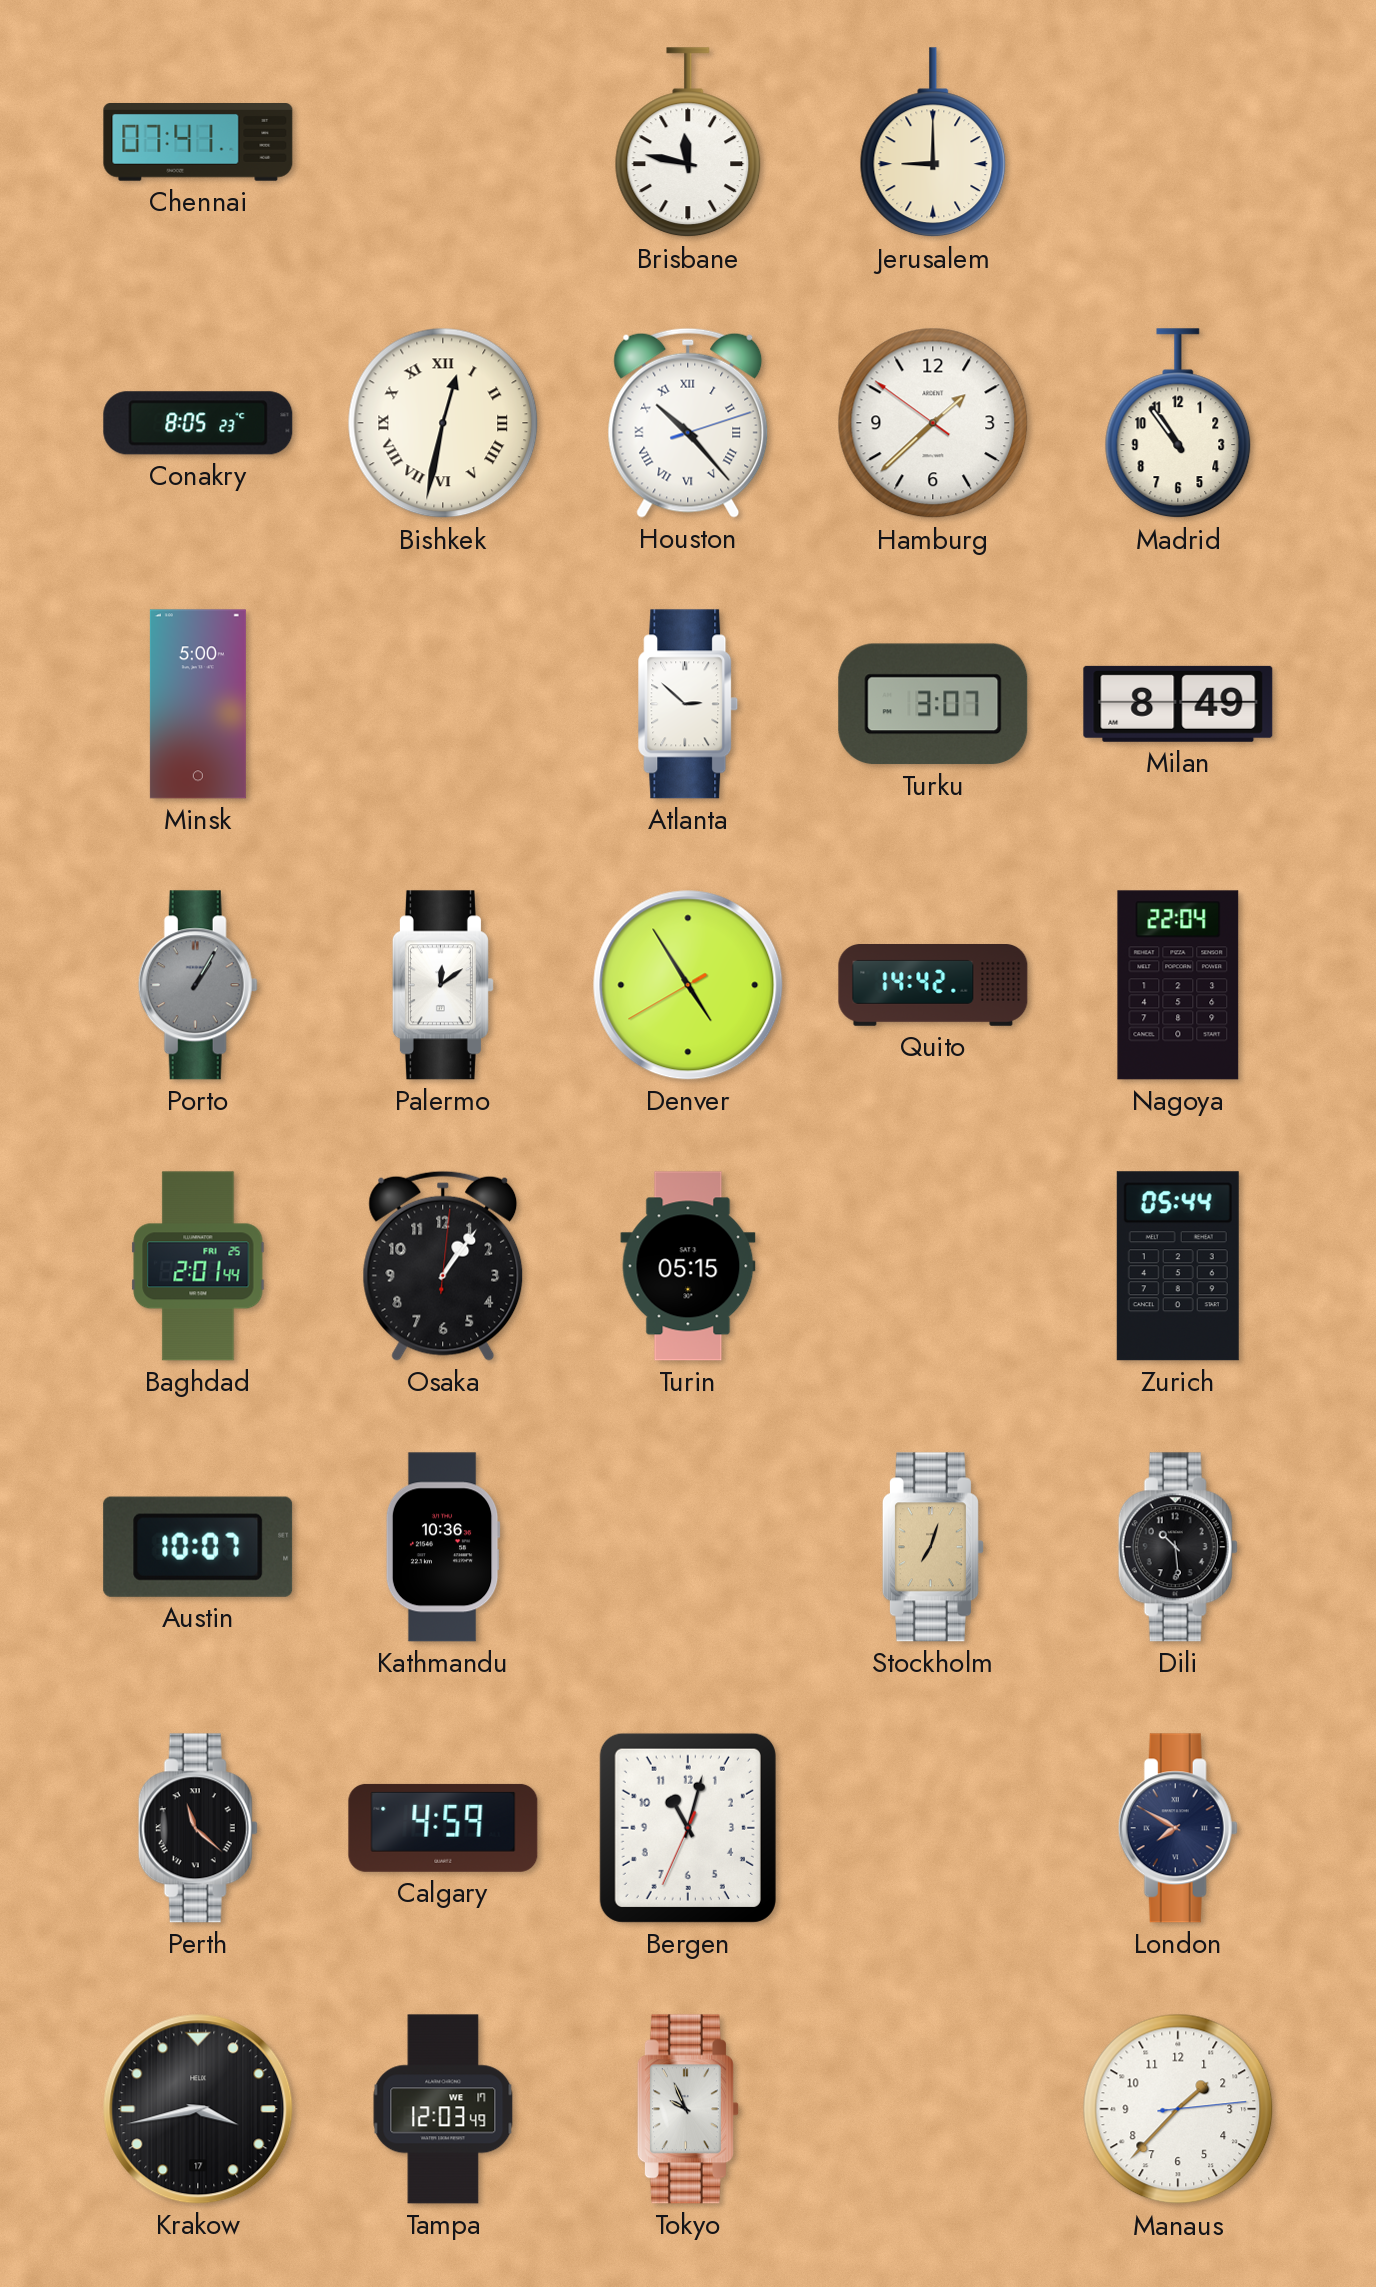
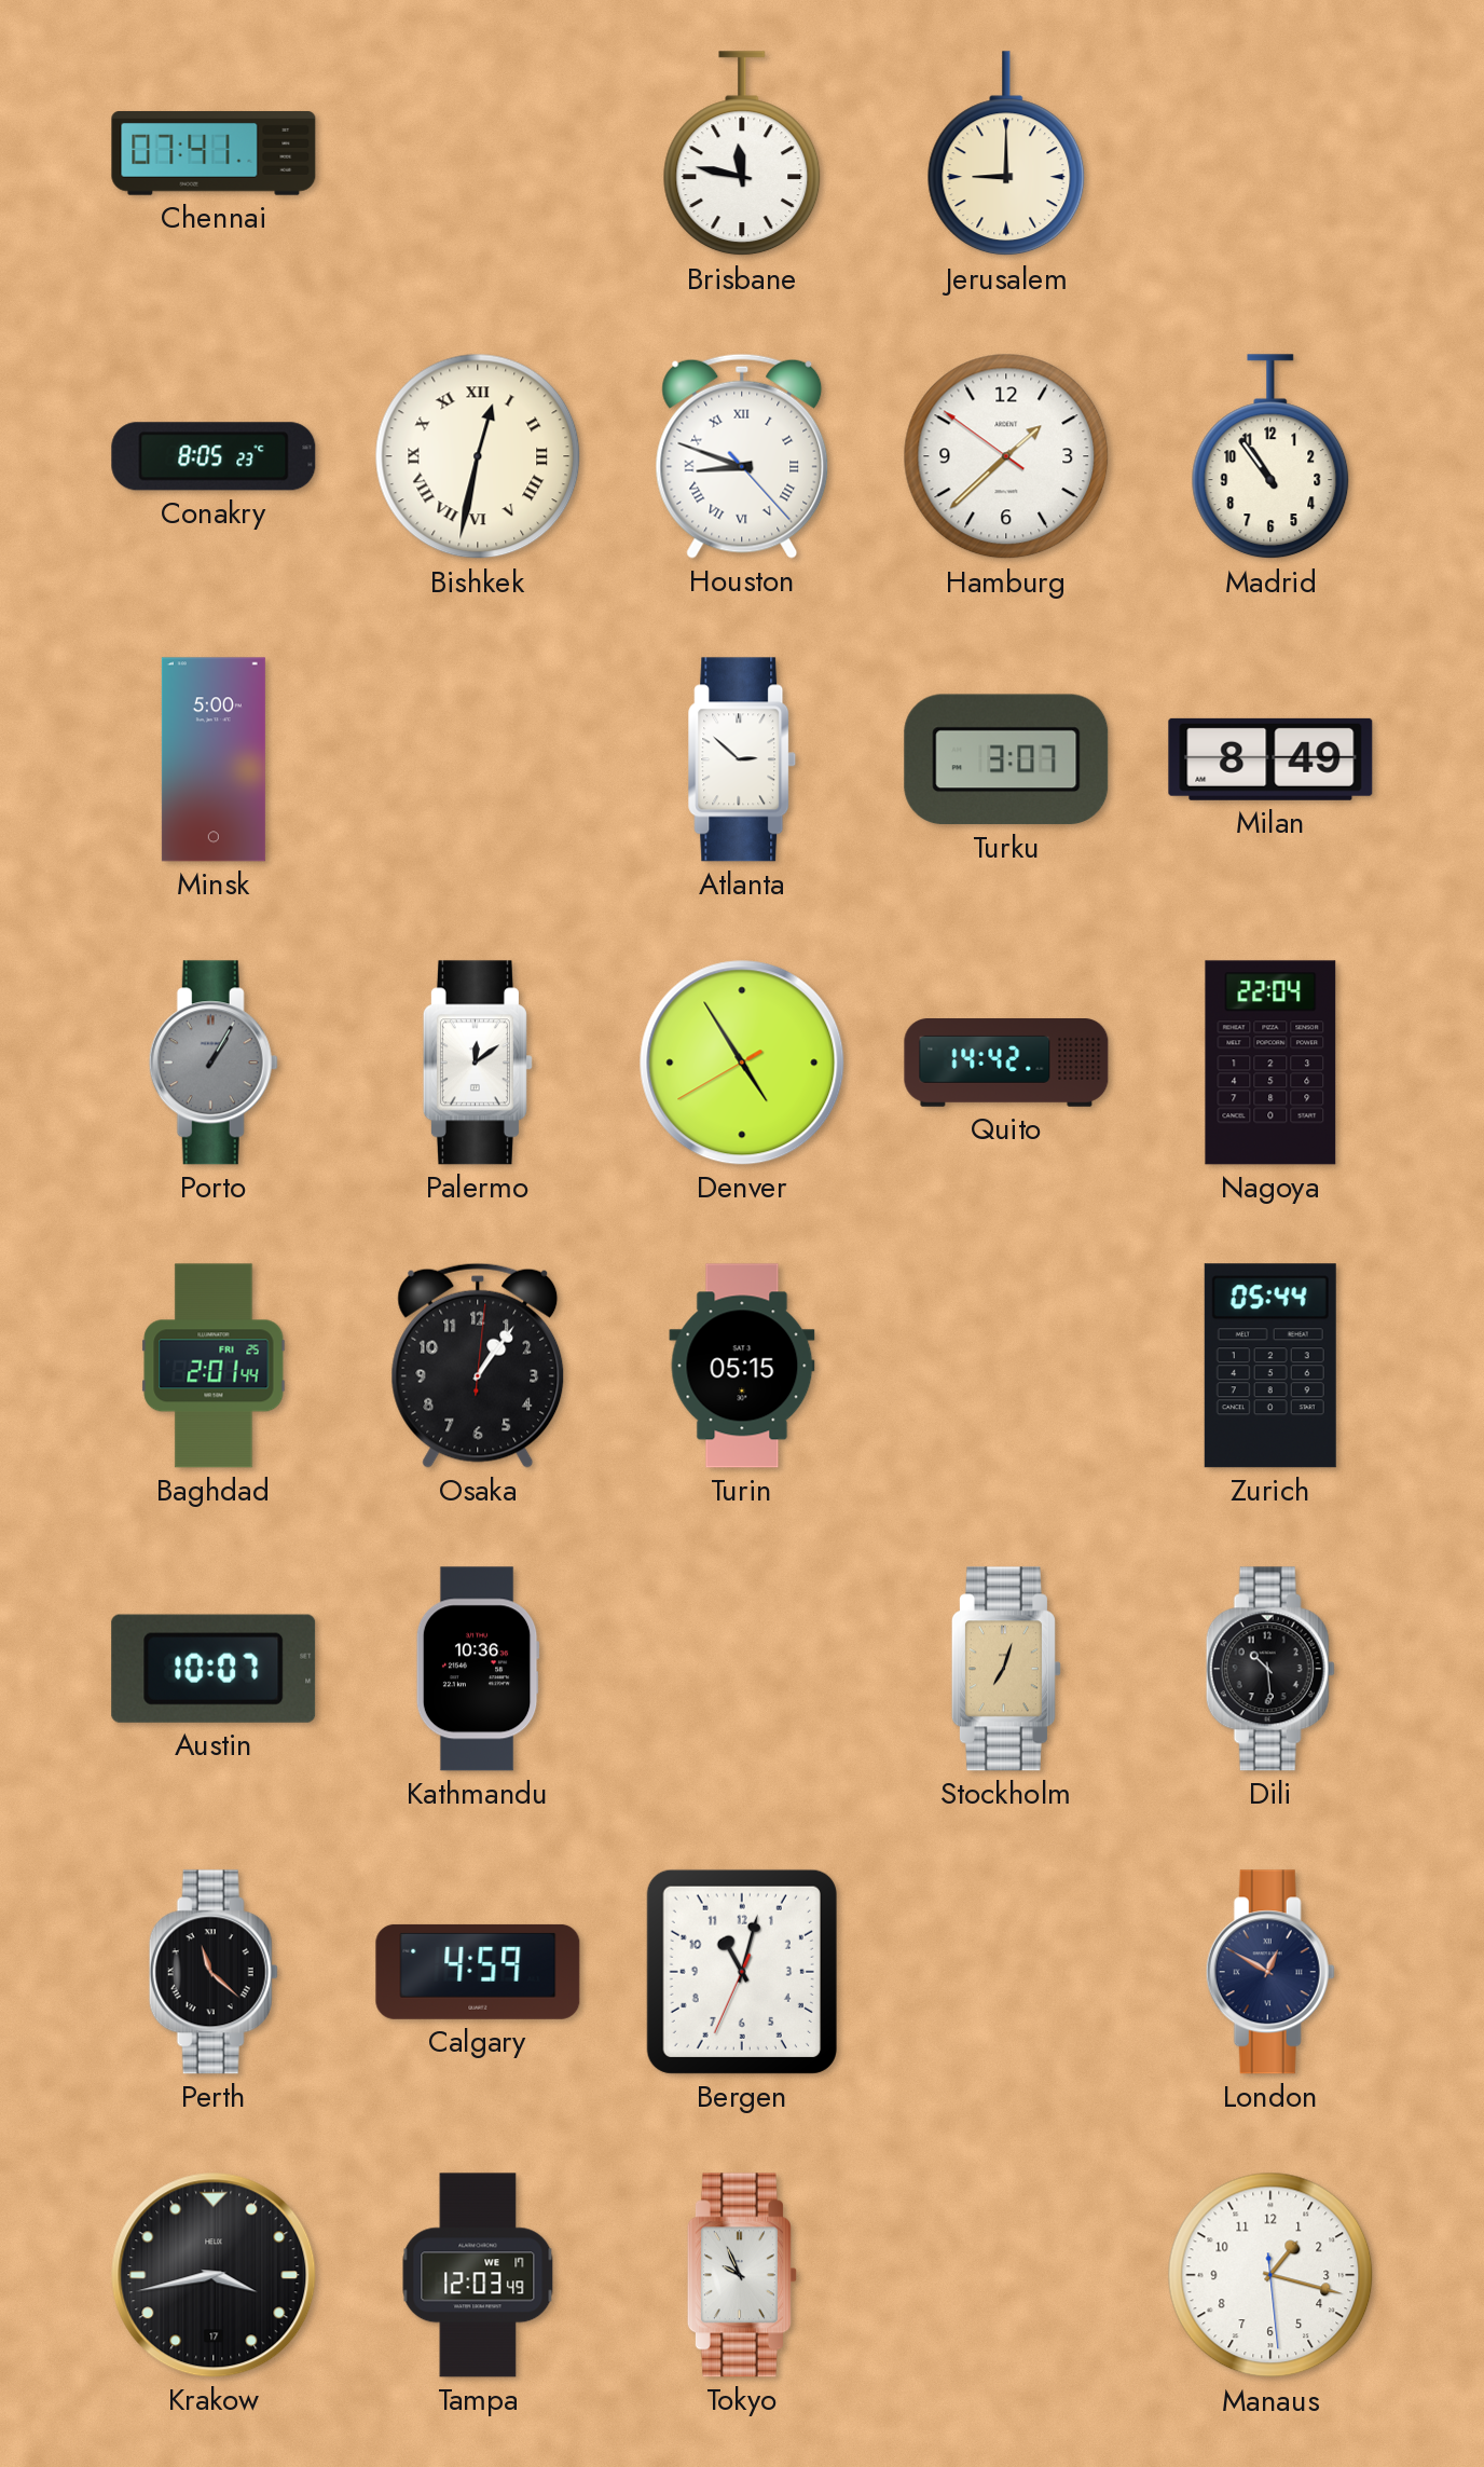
Houston: 10:23 -> 8:48
London: 7:50 -> 12:50
Manaus: 1:37 -> 1:17
